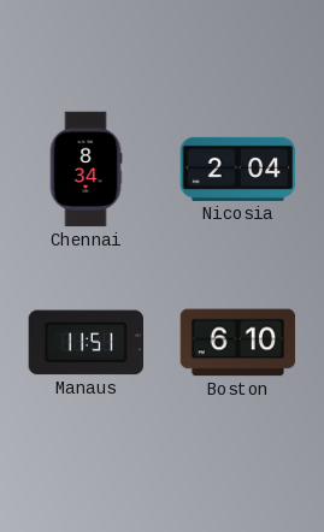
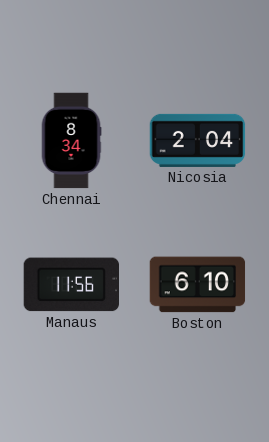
Manaus: 11:51 -> 11:56
